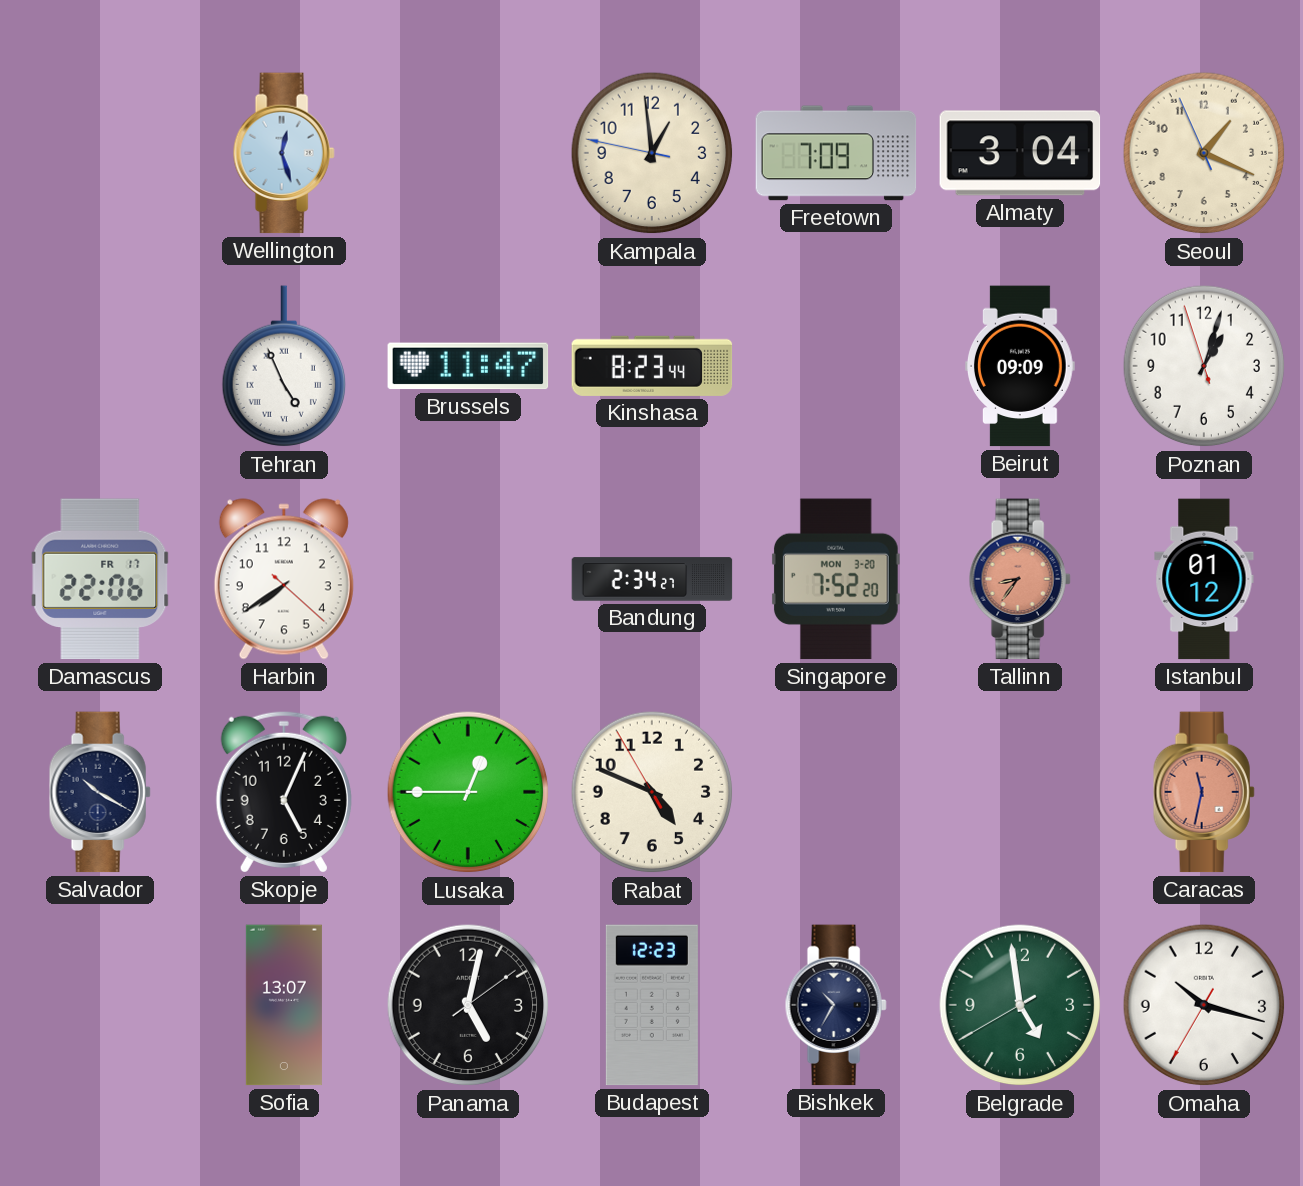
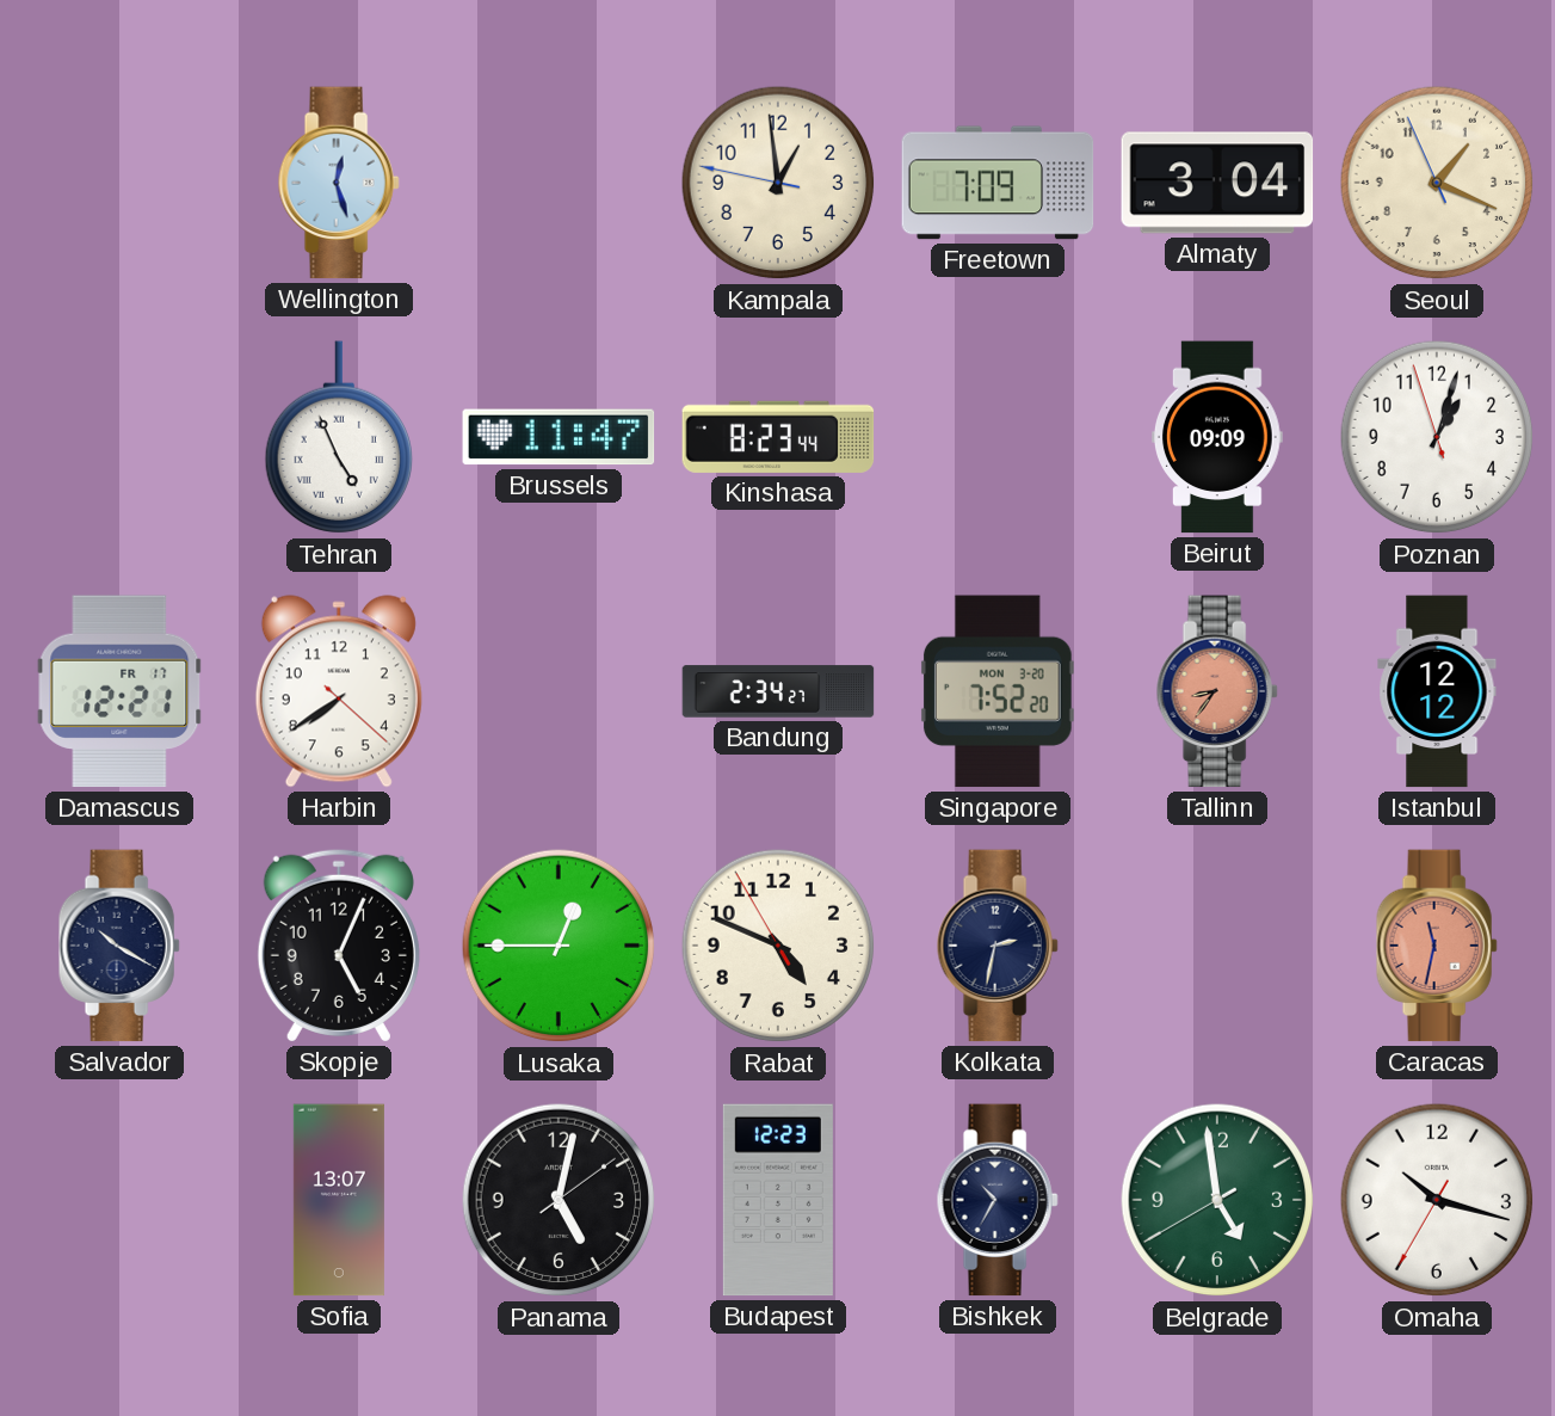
Damascus: 22:06 -> 12:21
Istanbul: 01:12 -> 12:12
Kolkata: none -> 2:32
